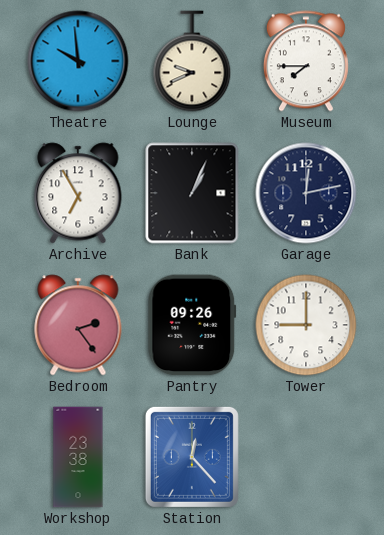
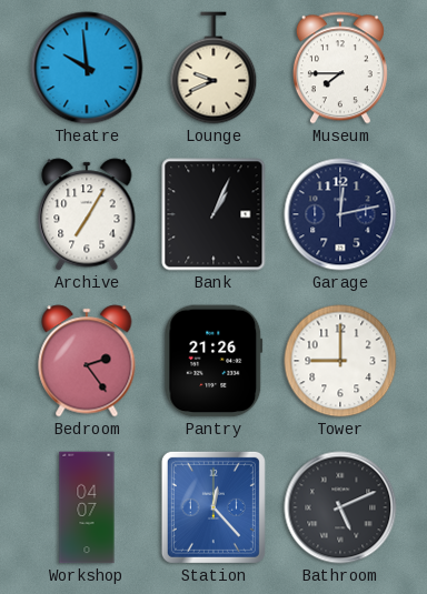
Archive: 6:55 -> 7:05
Pantry: 09:26 -> 21:26
Workshop: 23:38 -> 04:07
Bathroom: none -> 5:11
